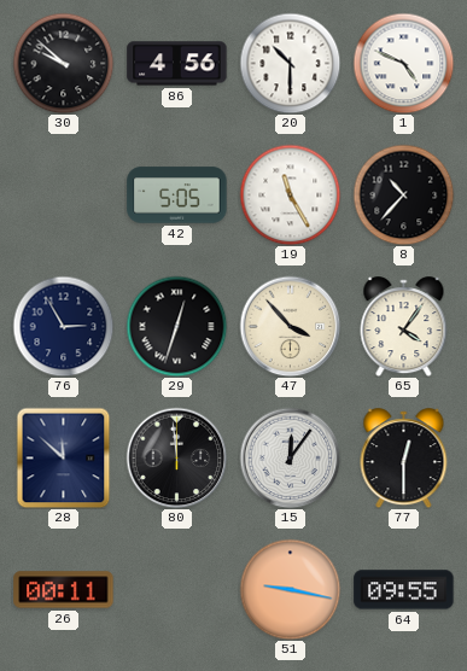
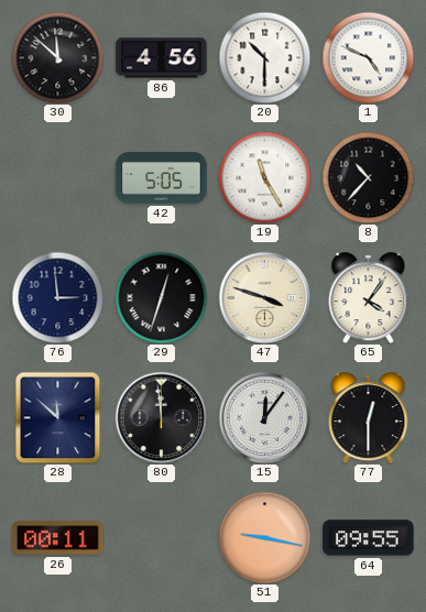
30: 9:52 -> 11:52
76: 2:55 -> 2:59
47: 3:53 -> 3:48
